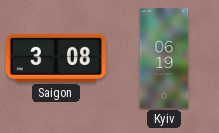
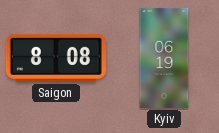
Saigon: 3:08 -> 8:08
